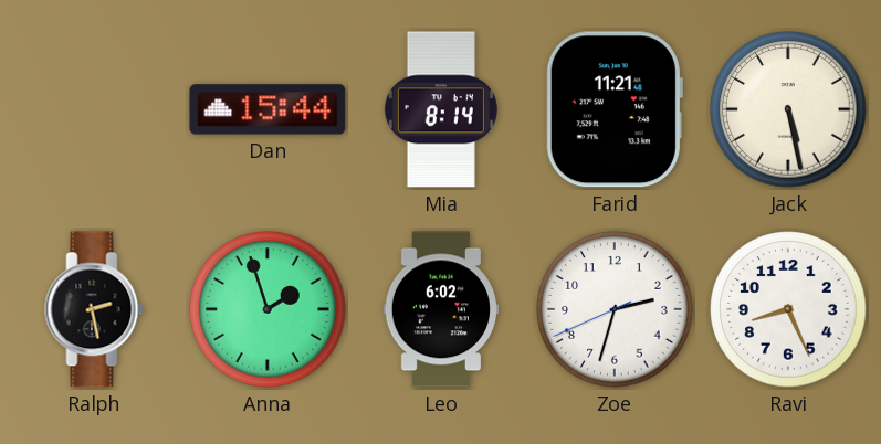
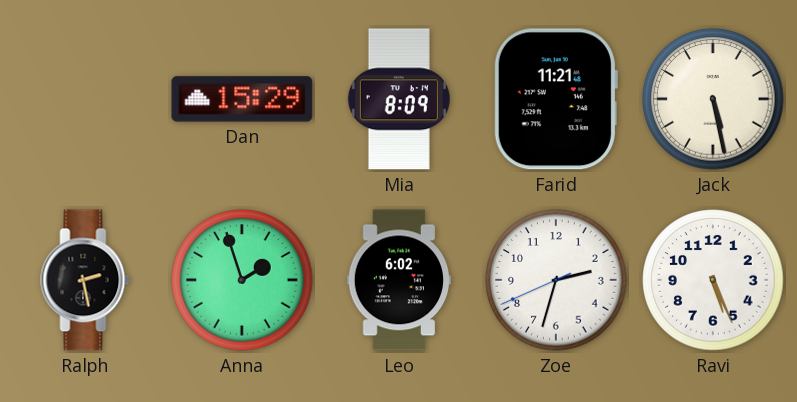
Dan: 15:44 -> 15:29
Mia: 8:14 -> 8:09
Ravi: 8:26 -> 5:26
